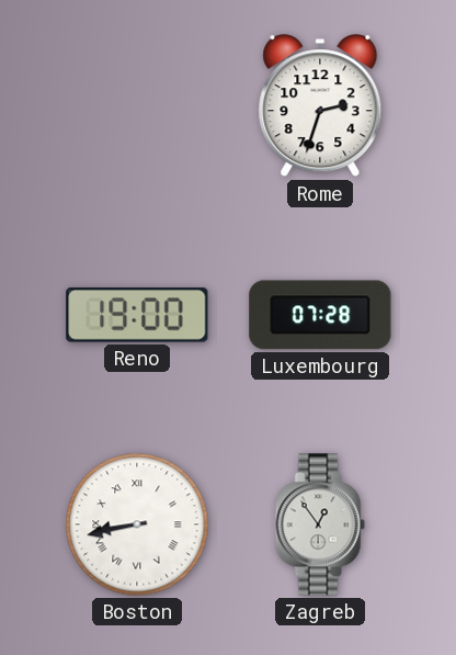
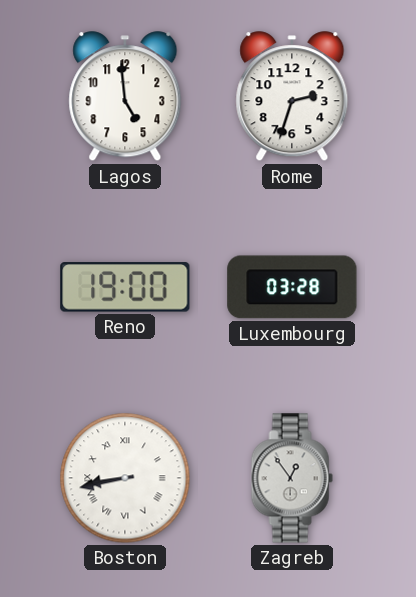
Lagos: none -> 4:59
Luxembourg: 07:28 -> 03:28
